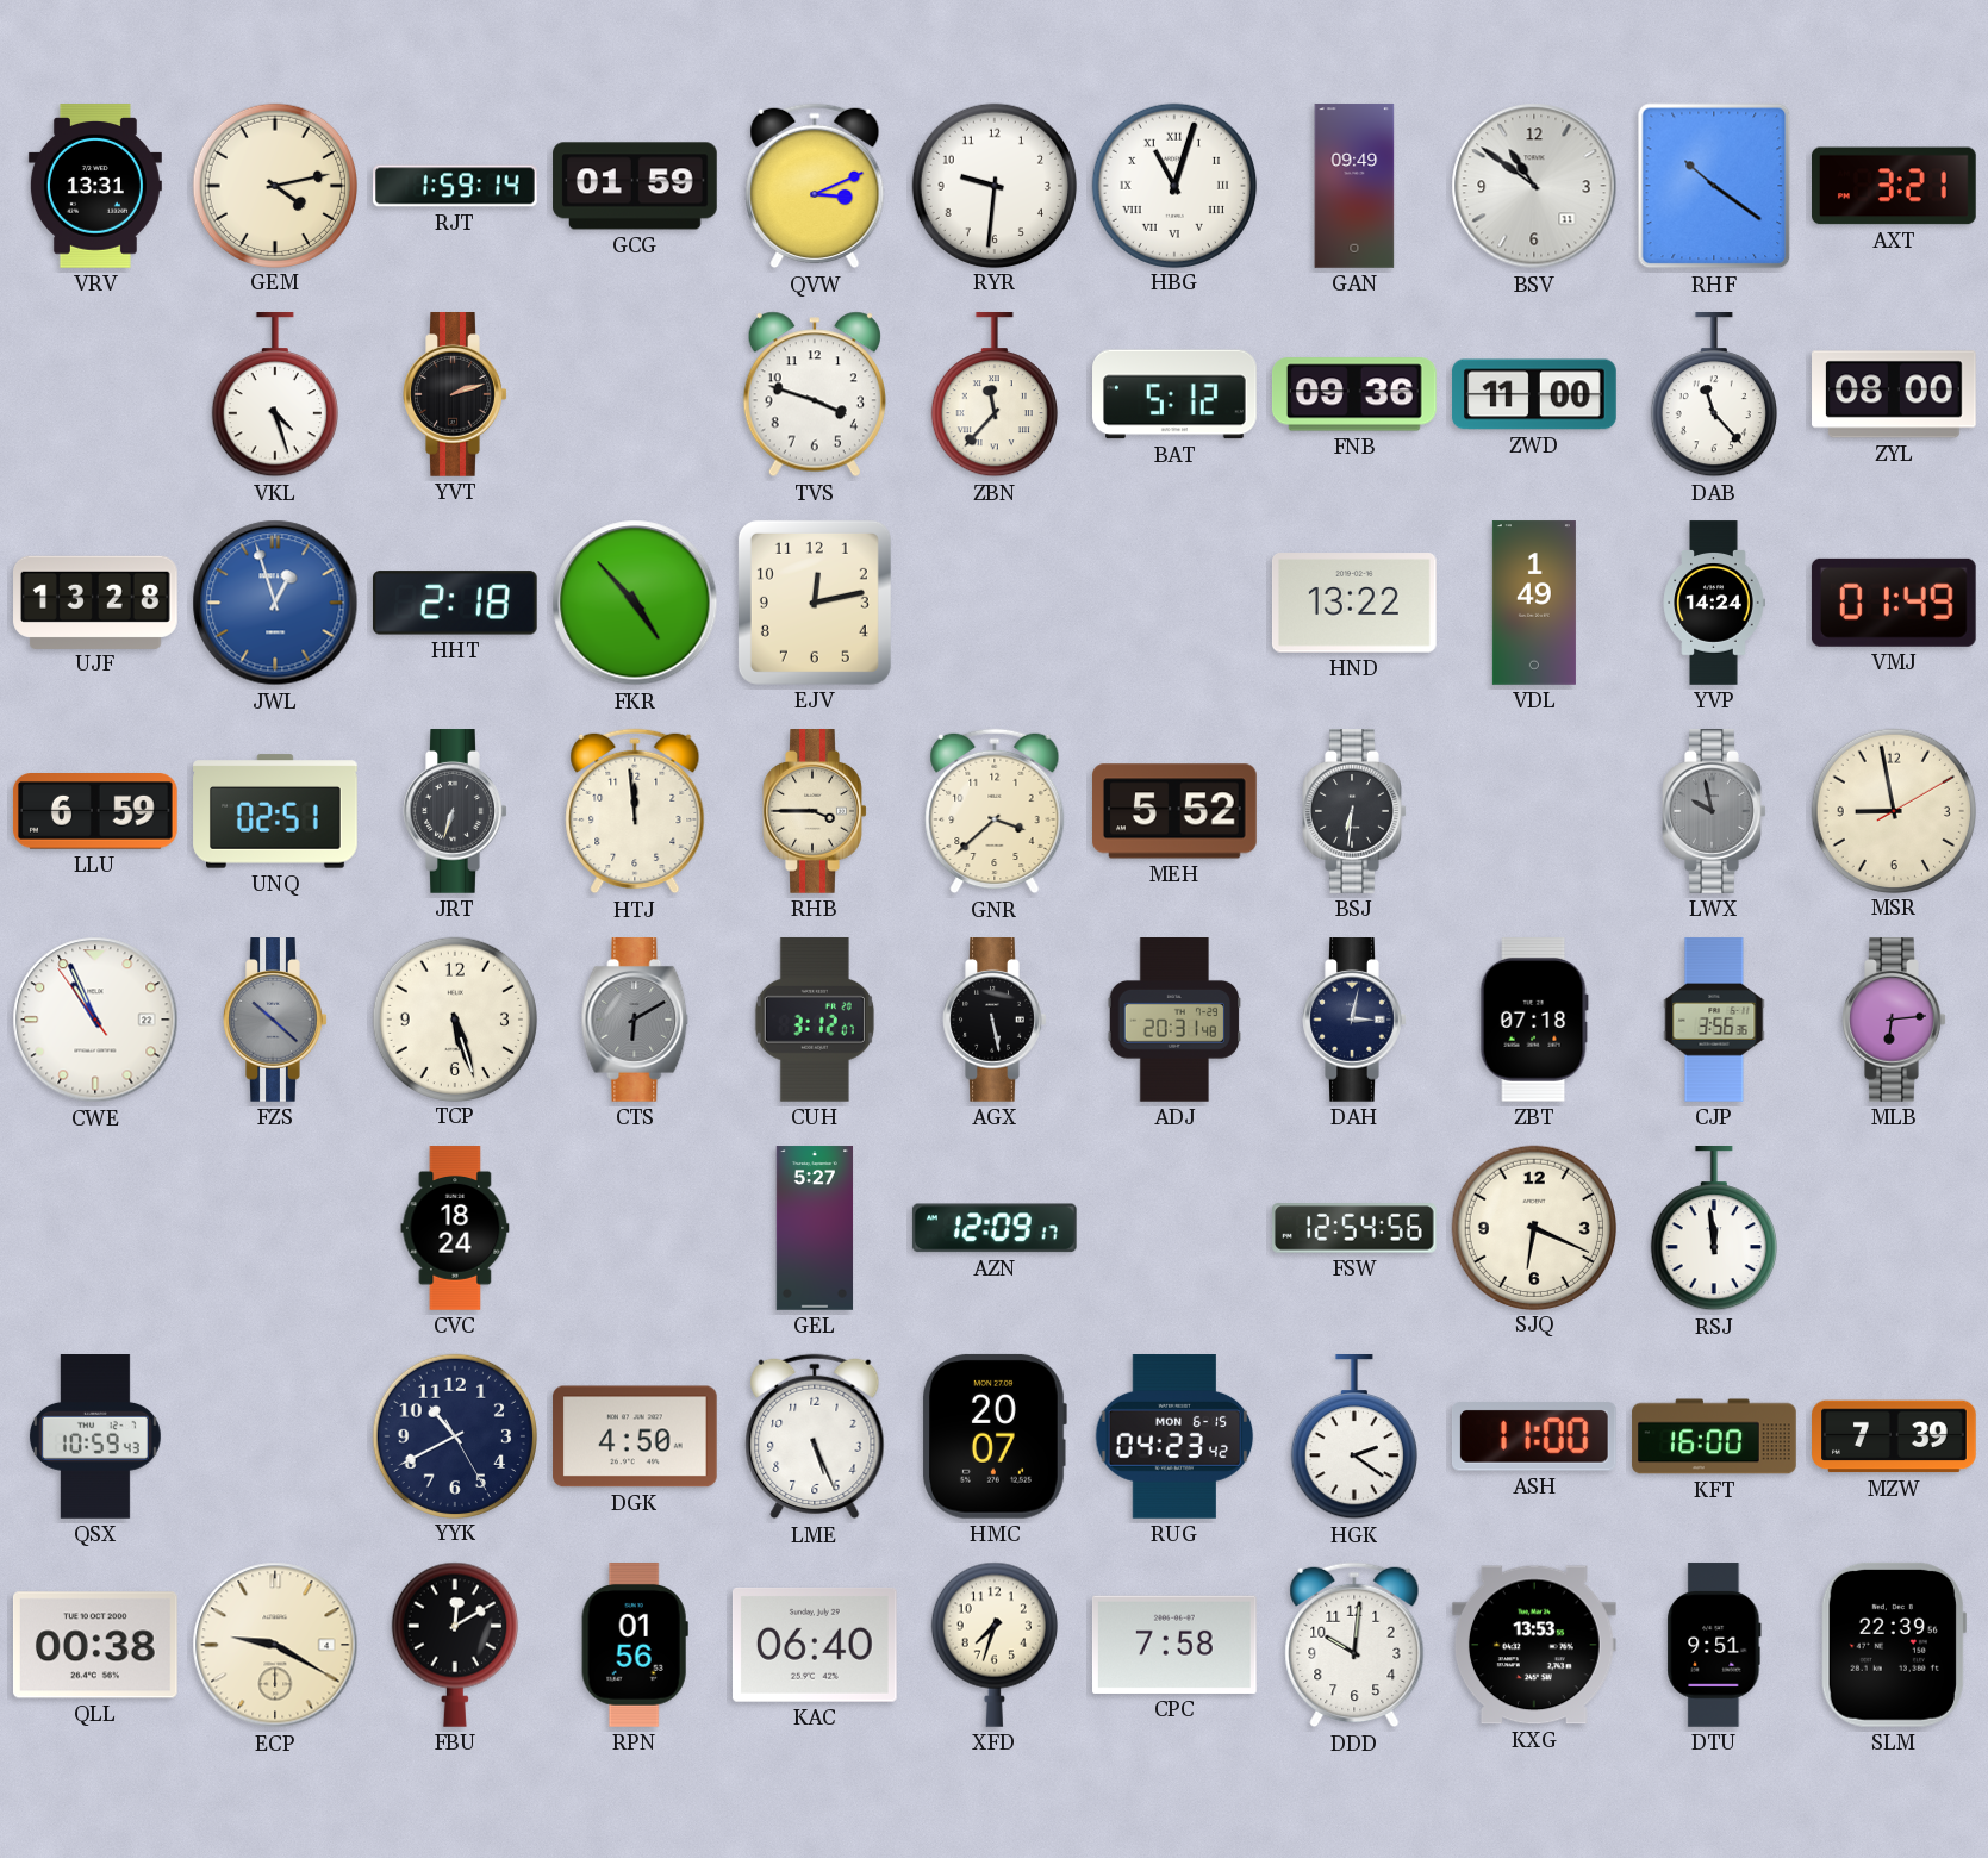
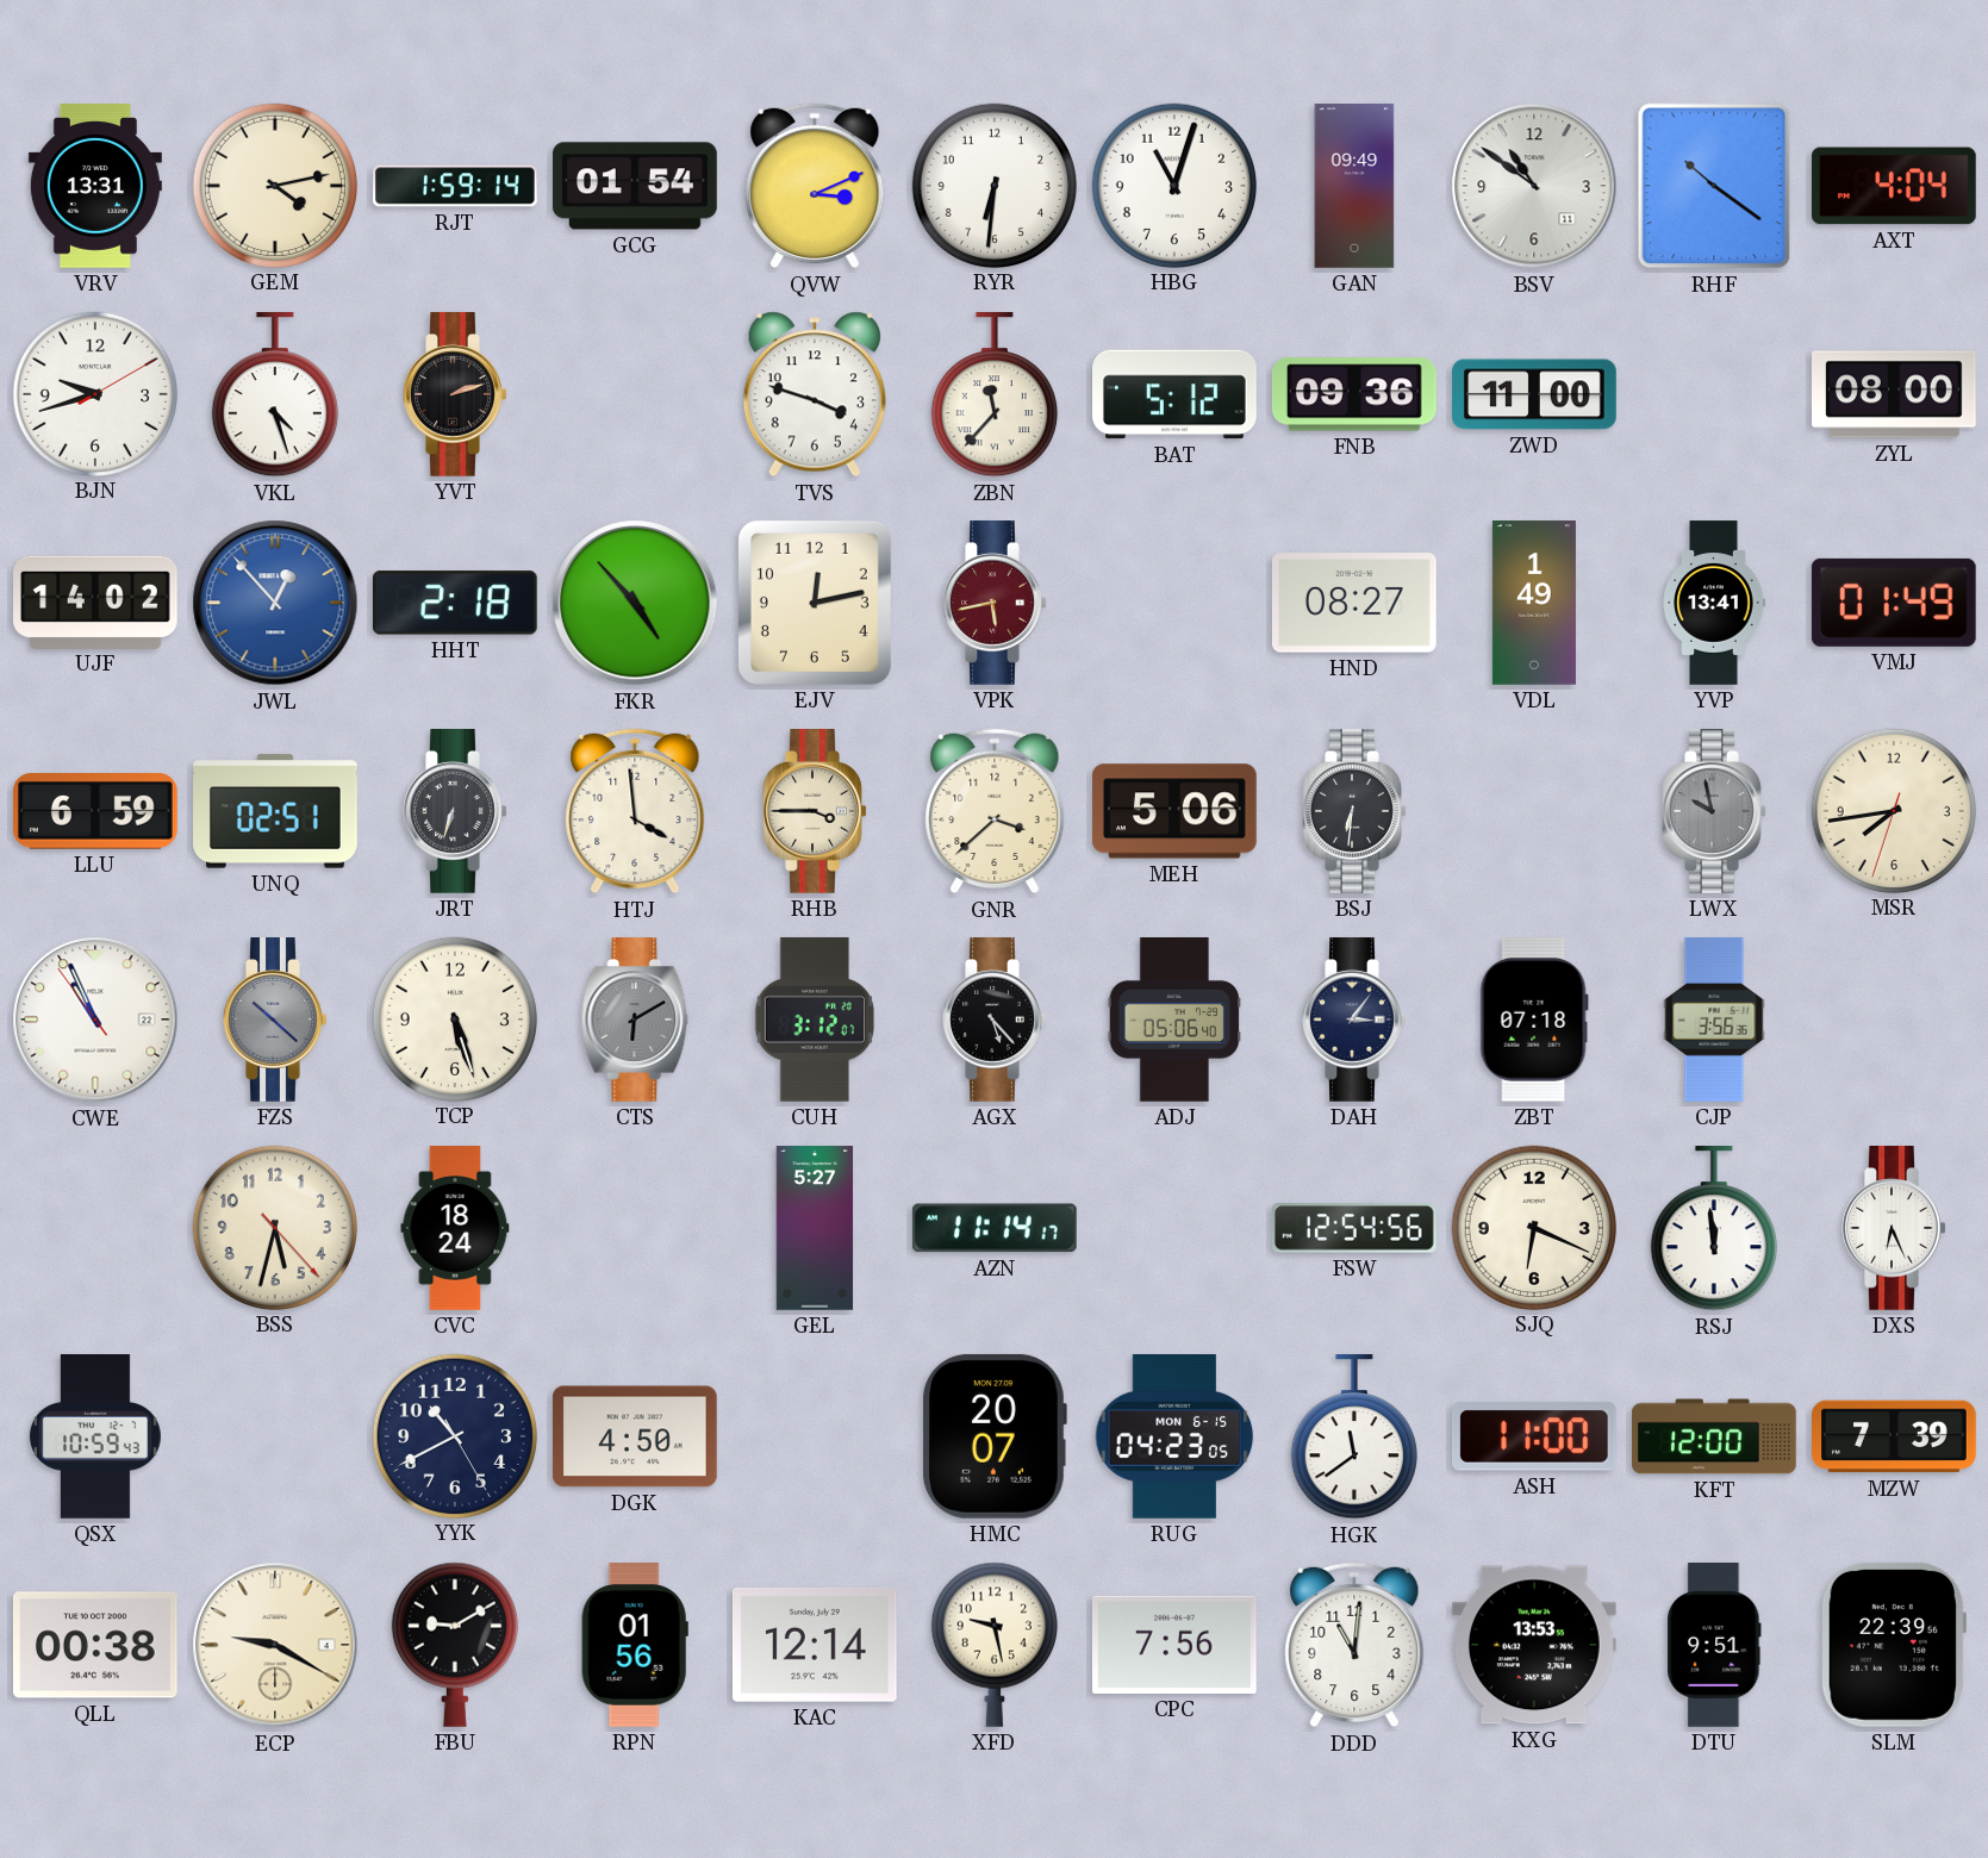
GCG: 01:59 -> 01:54
RYR: 9:31 -> 6:31
HBG numerals: Roman -> Arabic
AXT: 3:21 -> 4:04
BJN: none -> 9:42
DAB: 11:23 -> none
UJF: 13:28 -> 14:02
JWL: 12:57 -> 12:53
VPK: none -> 5:43
HND: 13:22 -> 08:27
YVP: 14:24 -> 13:41
HTJ: 11:59 -> 3:59
MEH: 5:52 -> 5:06
MSR: 8:58 -> 7:43
AGX: 5:28 -> 5:23
ADJ: 20:31 -> 05:06
DAH: 3:02 -> 3:06
MLB: 6:14 -> none
BSS: none -> 5:32
AZN: 12:09 -> 11:14
DXS: none -> 6:26
LME: 5:26 -> none
RUG: 04:23:42 -> 04:23:05
HGK: 2:21 -> 11:39
KFT: 16:00 -> 12:00
FBU: 12:10 -> 9:10
KAC: 06:40 -> 12:14
XFD: 7:33 -> 9:28
CPC: 7:58 -> 7:56
DDD: 10:01 -> 11:01
